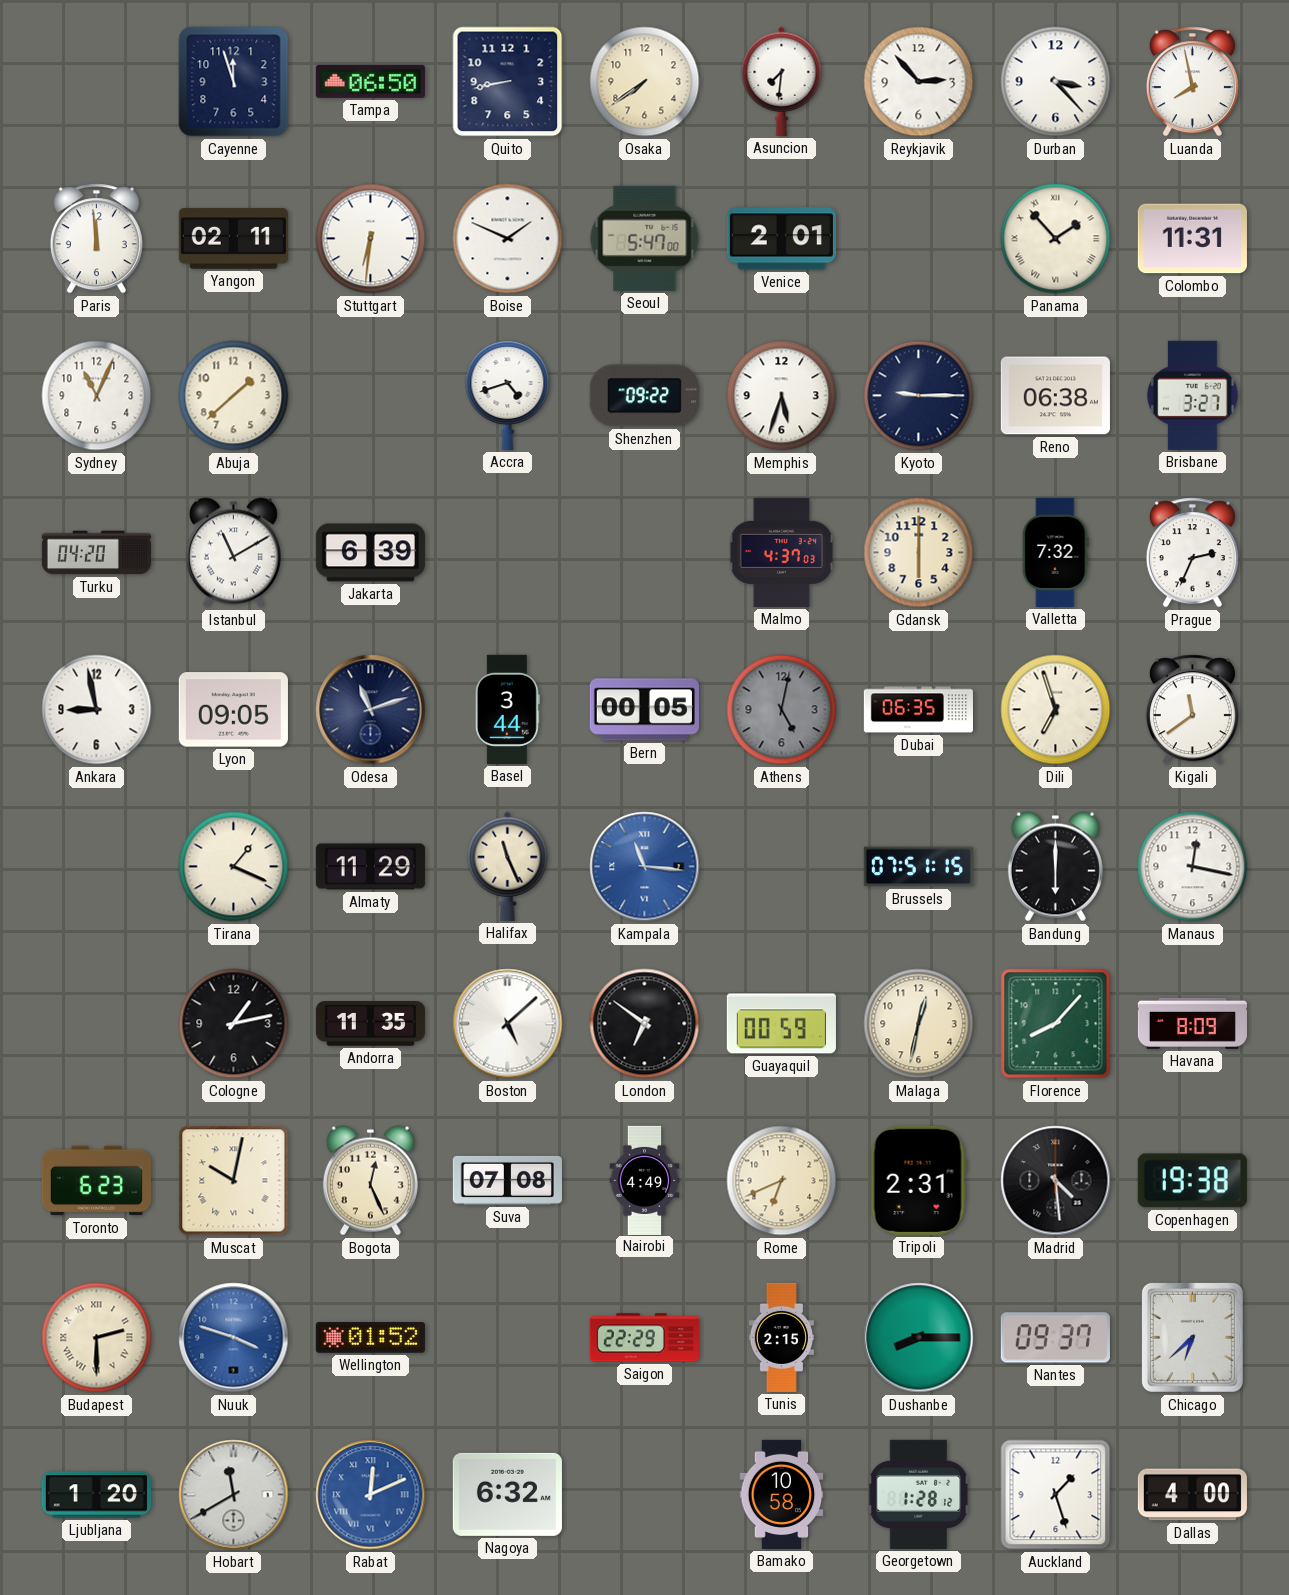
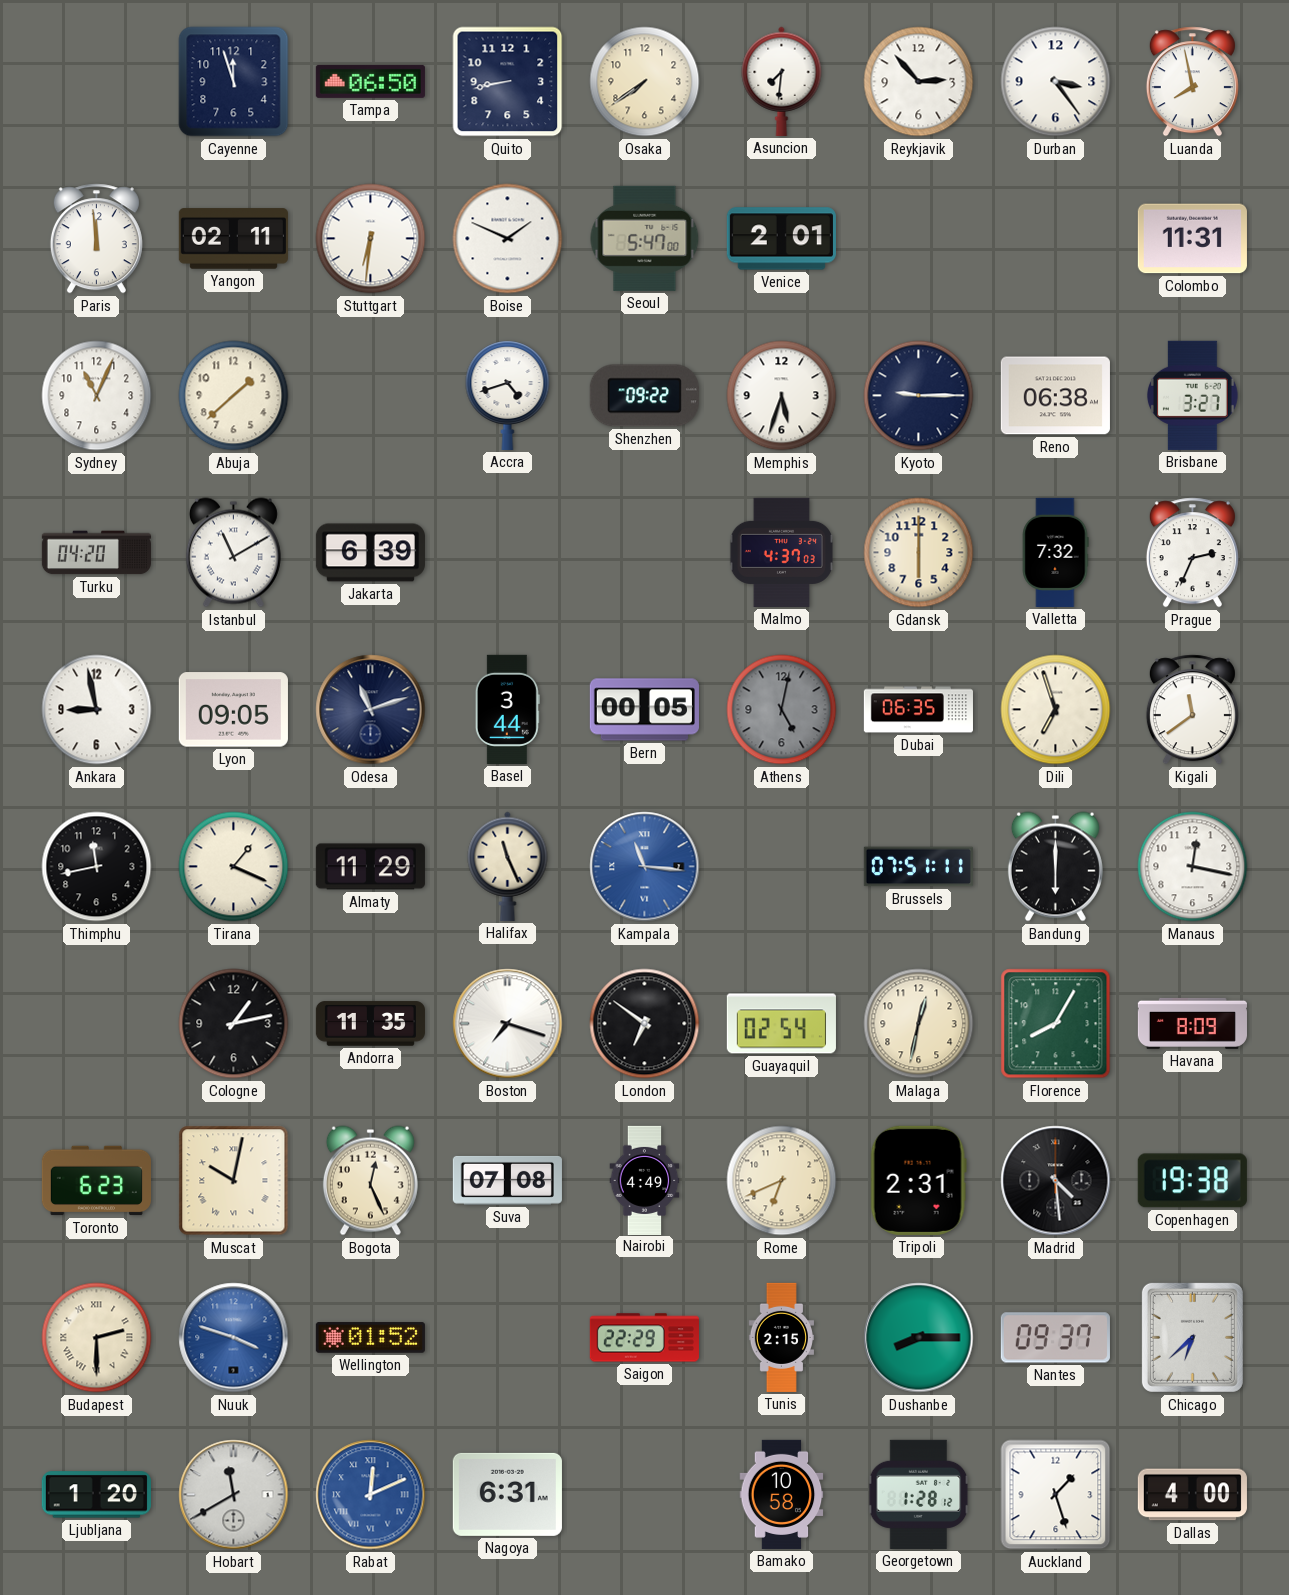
Durban: 3:23 -> 3:24
Panama: 1:53 -> none
Thimphu: none -> 11:43
Brussels: 07:51:15 -> 07:51:11
Boston: 5:08 -> 7:18
Guayaquil: 00:59 -> 02:54
Florence: 8:07 -> 8:05
Nagoya: 6:32 -> 6:31
